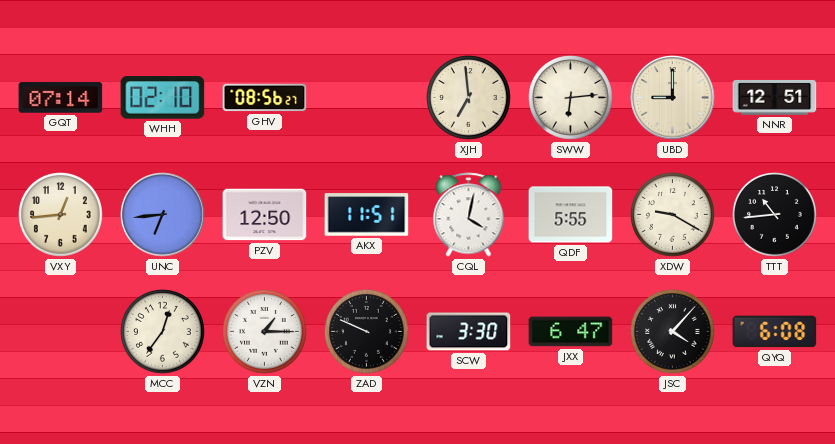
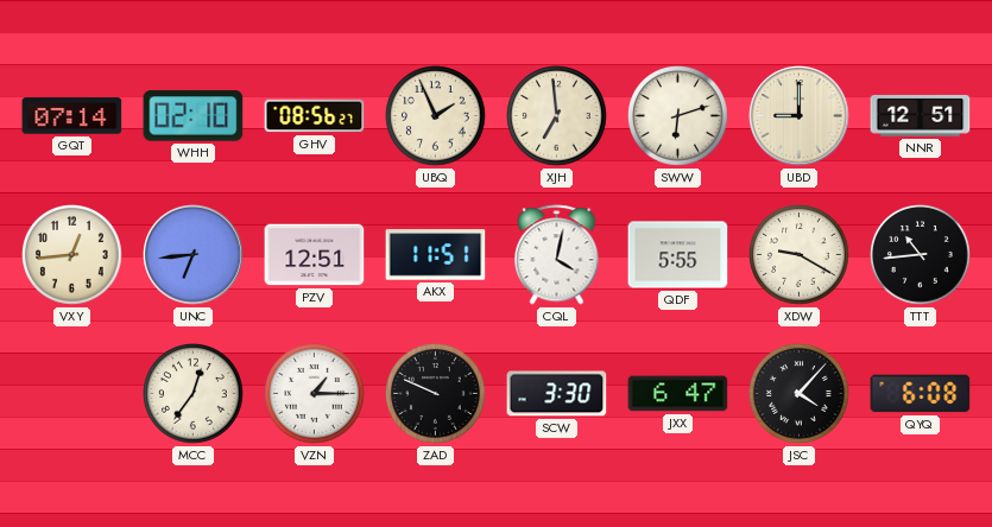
UBQ: none -> 1:56
SWW: 6:14 -> 6:12
PZV: 12:50 -> 12:51
